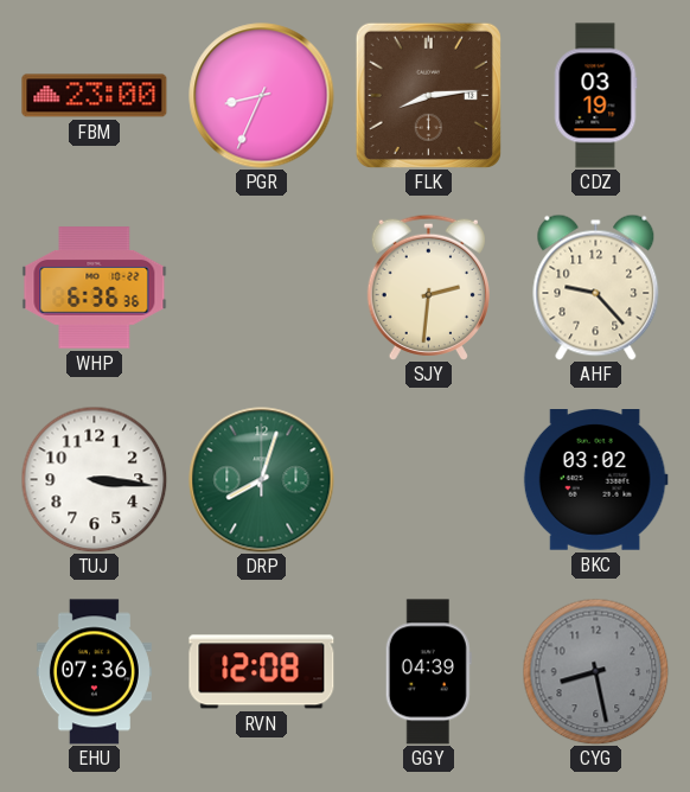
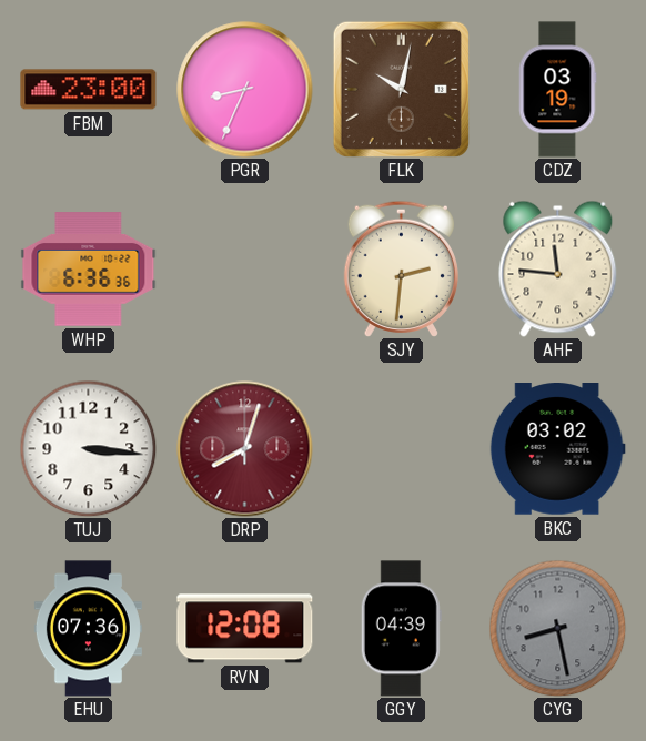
FLK: 8:14 -> 10:02
AHF: 9:23 -> 11:46
DRP dial: green -> burgundy
